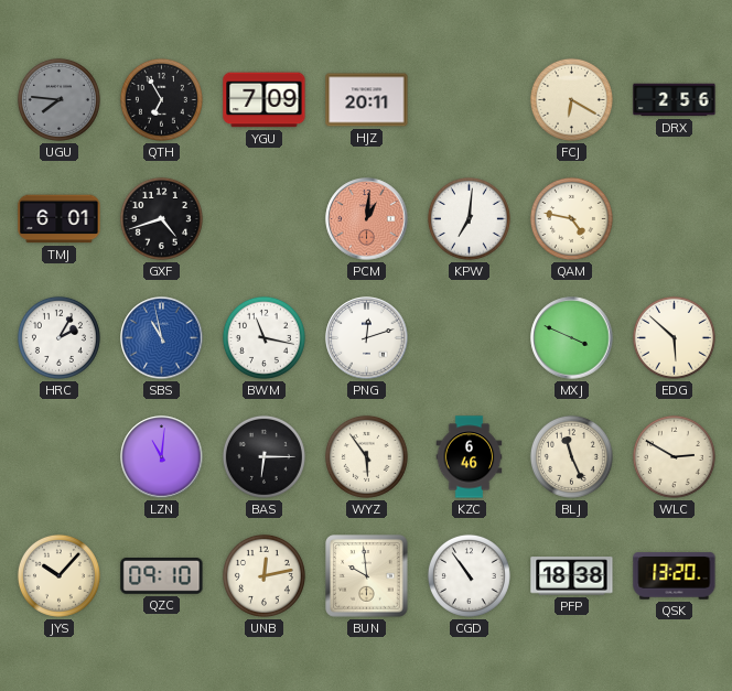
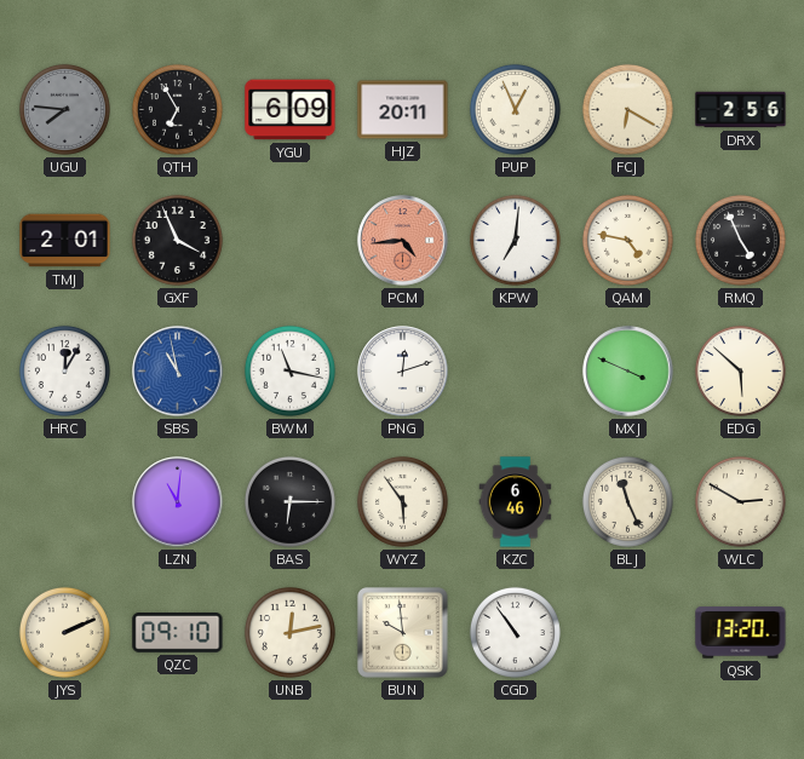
YGU: 7:09 -> 6:09
PUP: none -> 12:56
TMJ: 6:01 -> 2:01
GXF: 4:42 -> 3:56
PCM: 1:01 -> 4:44
RMQ: none -> 4:56
HRC: 2:05 -> 12:05
JYS: 10:07 -> 2:11
PFP: 18:38 -> none
